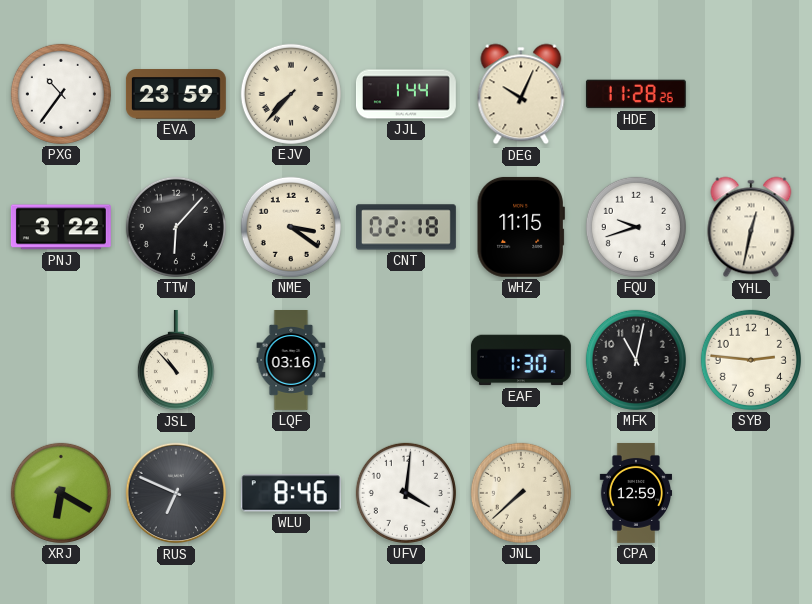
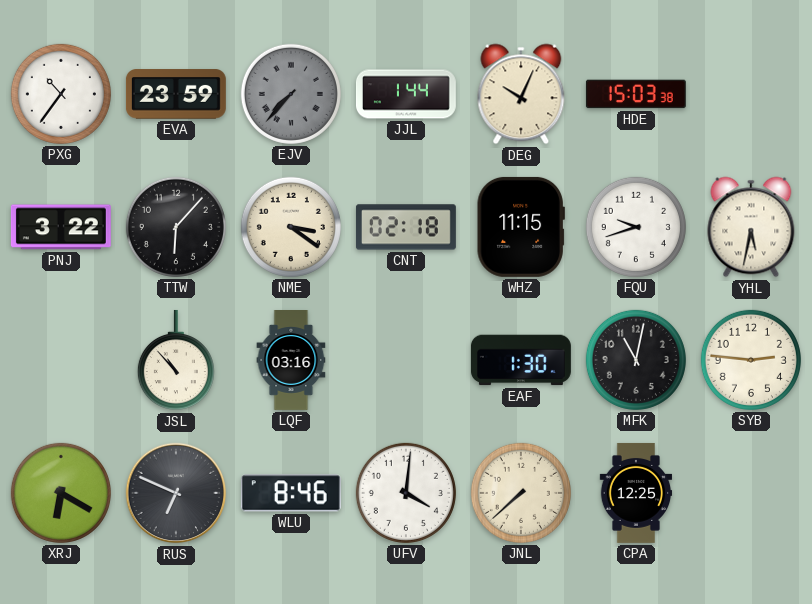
EJV dial: cream -> grey
HDE: 11:28 -> 15:03
YHL: 12:32 -> 5:32
CPA: 12:59 -> 12:25
